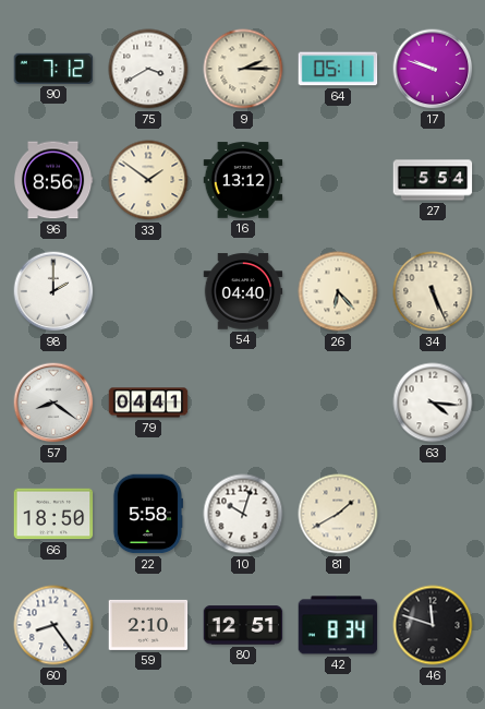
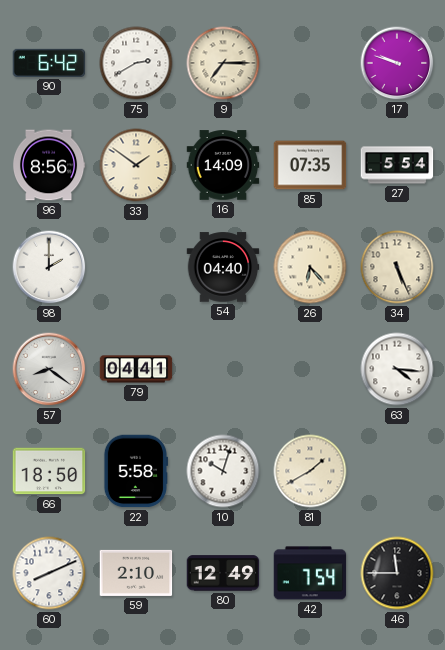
90: 7:12 -> 6:42
75: 3:40 -> 2:40
9: 2:15 -> 7:15
64: 05:11 -> none
16: 13:12 -> 14:09
85: none -> 07:35
60: 8:24 -> 8:11
80: 12:51 -> 12:49
42: 8:34 -> 7:54
46: 11:48 -> 11:45
